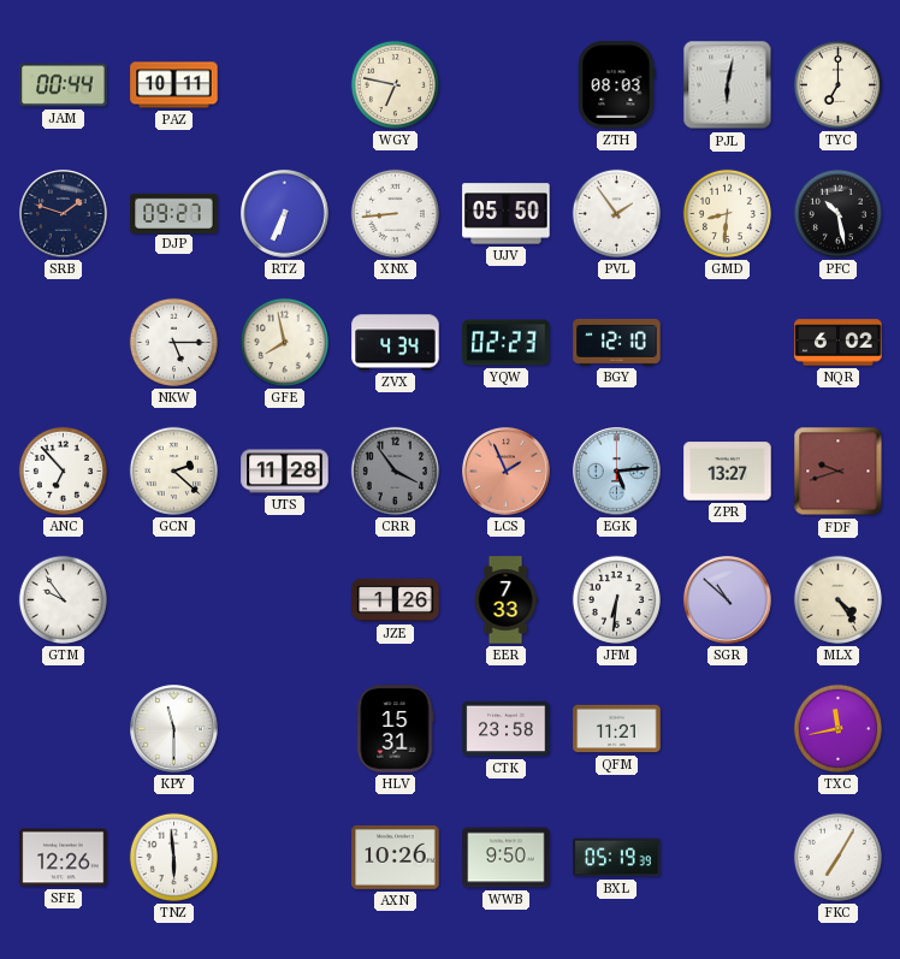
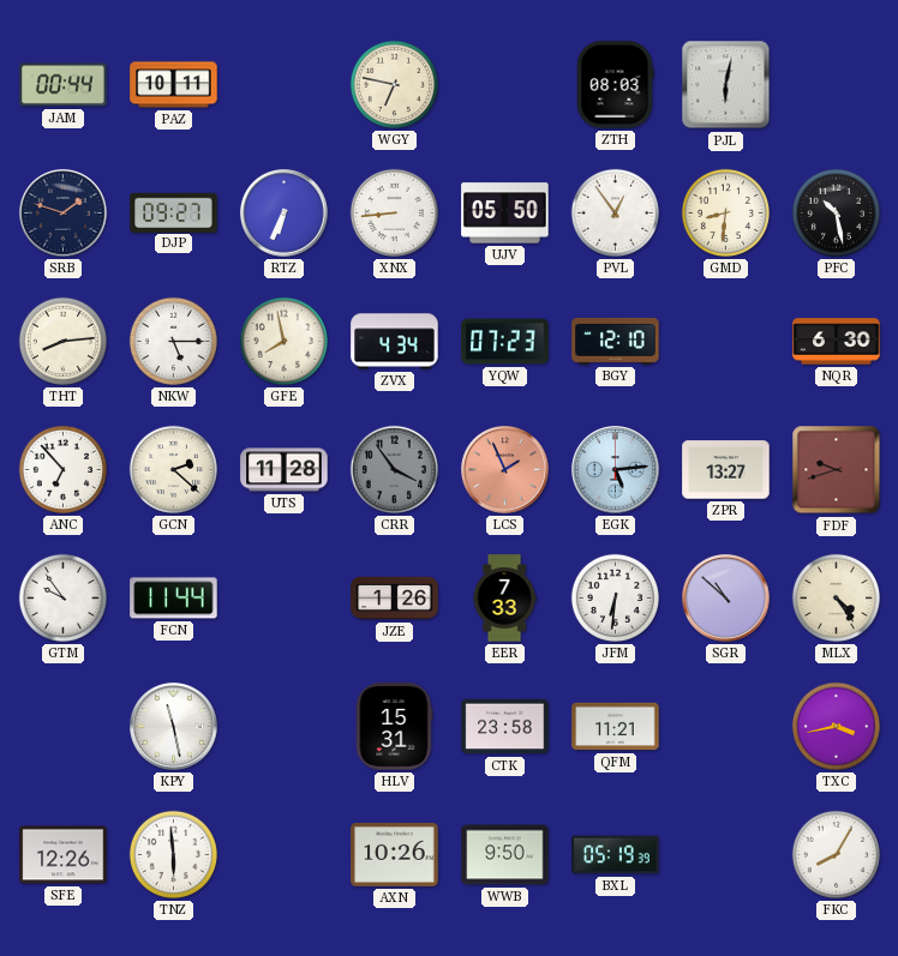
TYC: 7:00 -> none
PVL: 1:54 -> 12:54
THT: none -> 8:14
YQW: 02:23 -> 07:23
NQR: 6:02 -> 6:30
FCN: none -> 11:44
KPY: 11:30 -> 11:28
TXC: 11:43 -> 3:43
FKC: 7:05 -> 8:05
